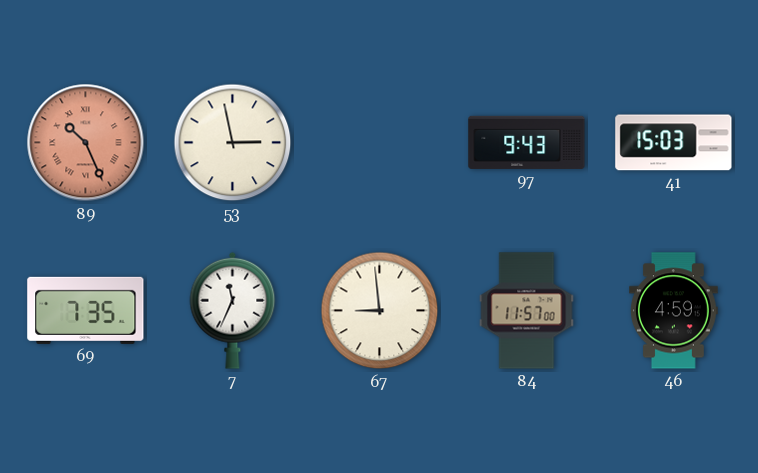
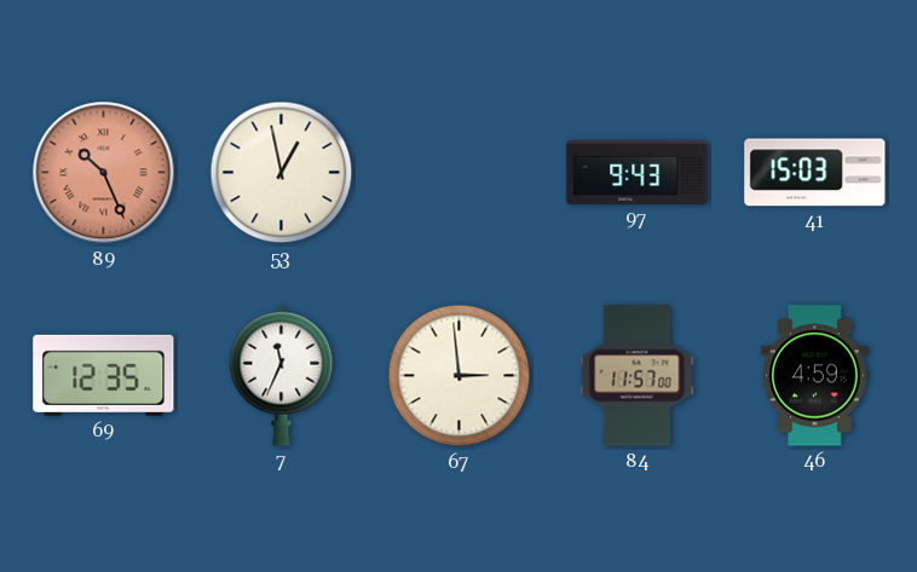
53: 2:58 -> 12:58
69: 7:35 -> 12:35
67: 8:59 -> 2:59
